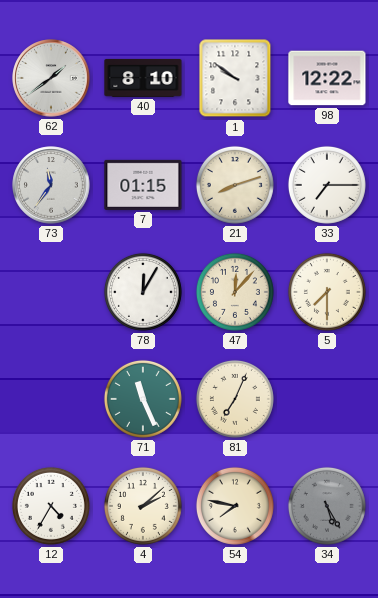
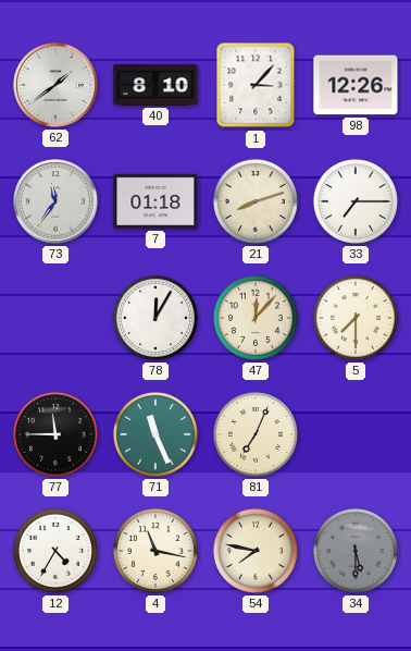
1: 9:51 -> 3:07
98: 12:22 -> 12:26
7: 01:15 -> 01:18
77: none -> 11:45
4: 2:08 -> 11:17
34: 5:25 -> 5:30
